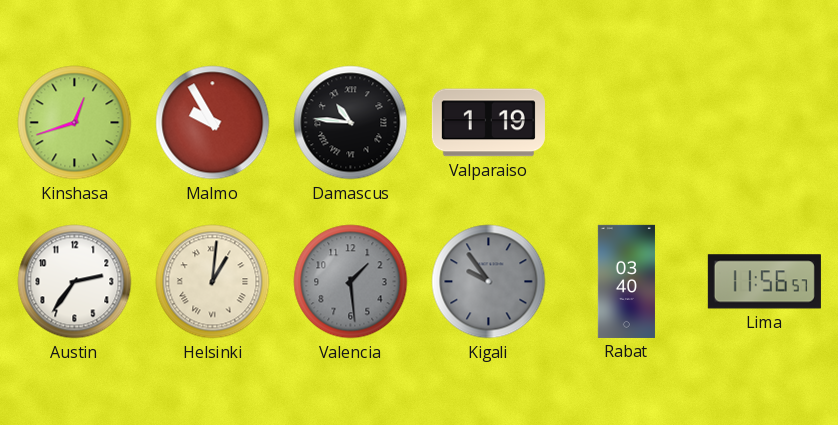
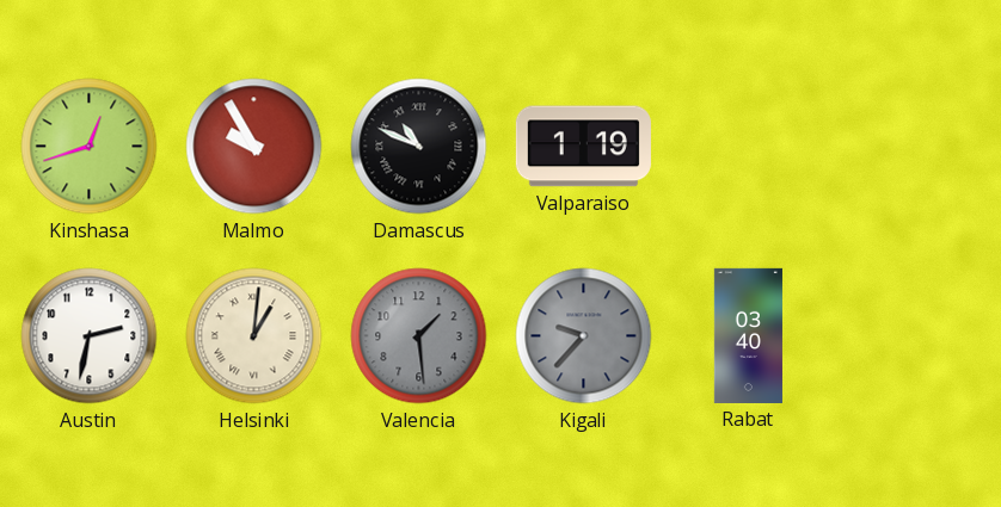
Damascus: 10:46 -> 10:49
Austin: 2:36 -> 2:32
Kigali: 9:54 -> 9:37
Lima: 11:56 -> none
